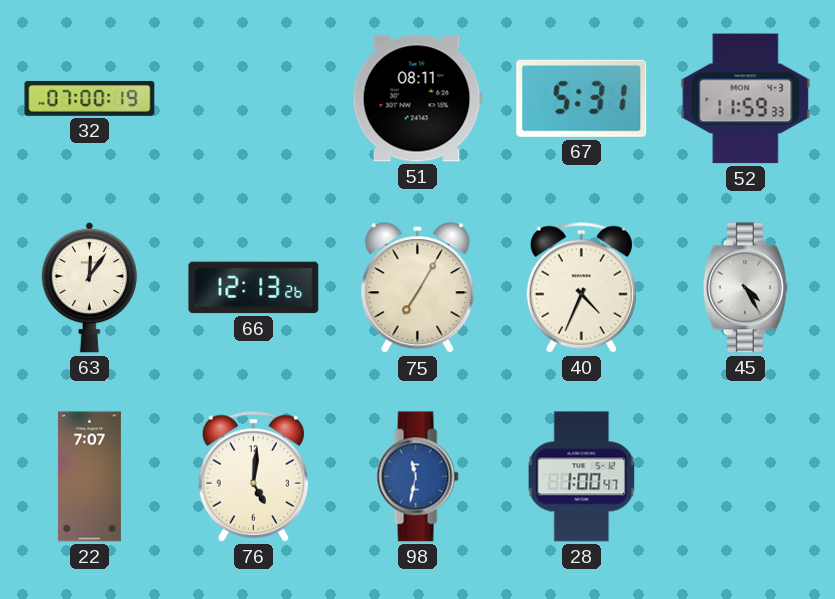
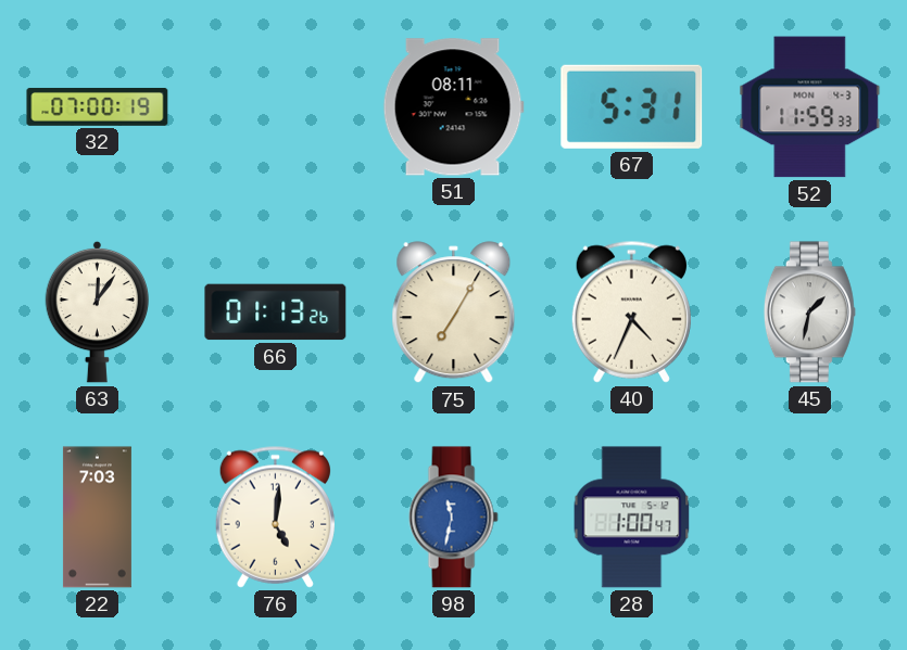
66: 12:13 -> 01:13
45: 4:25 -> 1:32
22: 7:07 -> 7:03
